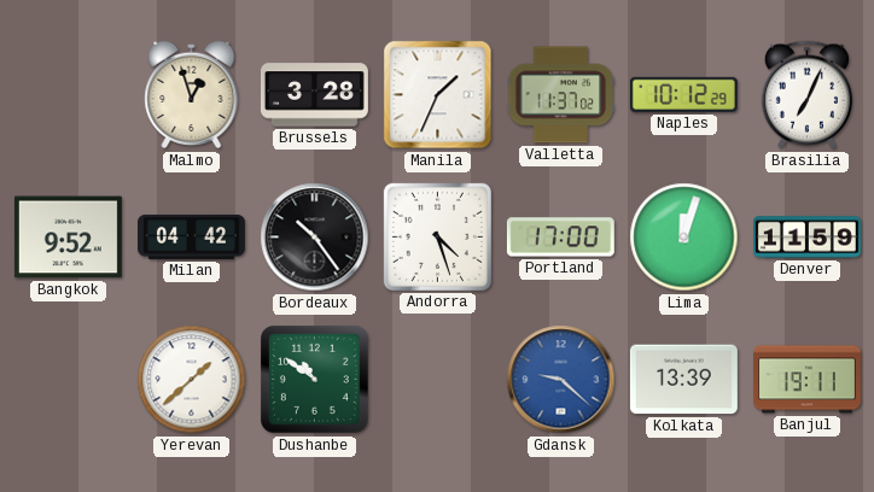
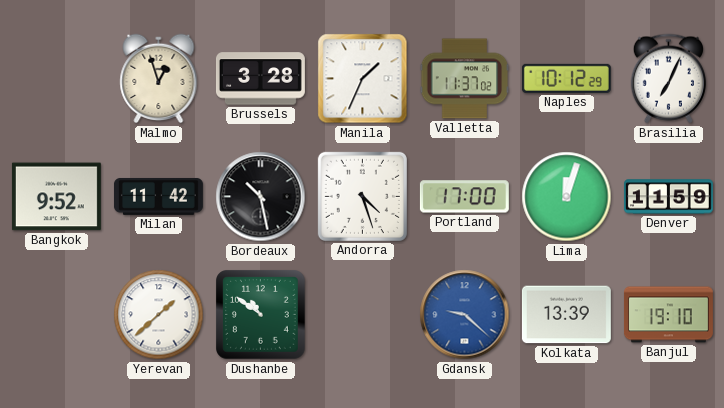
Milan: 04:42 -> 11:42
Bordeaux: 10:24 -> 10:28
Banjul: 19:11 -> 19:10
